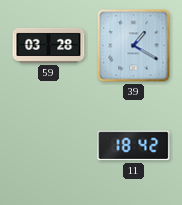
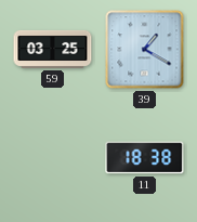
59: 03:28 -> 03:25
11: 18:42 -> 18:38
